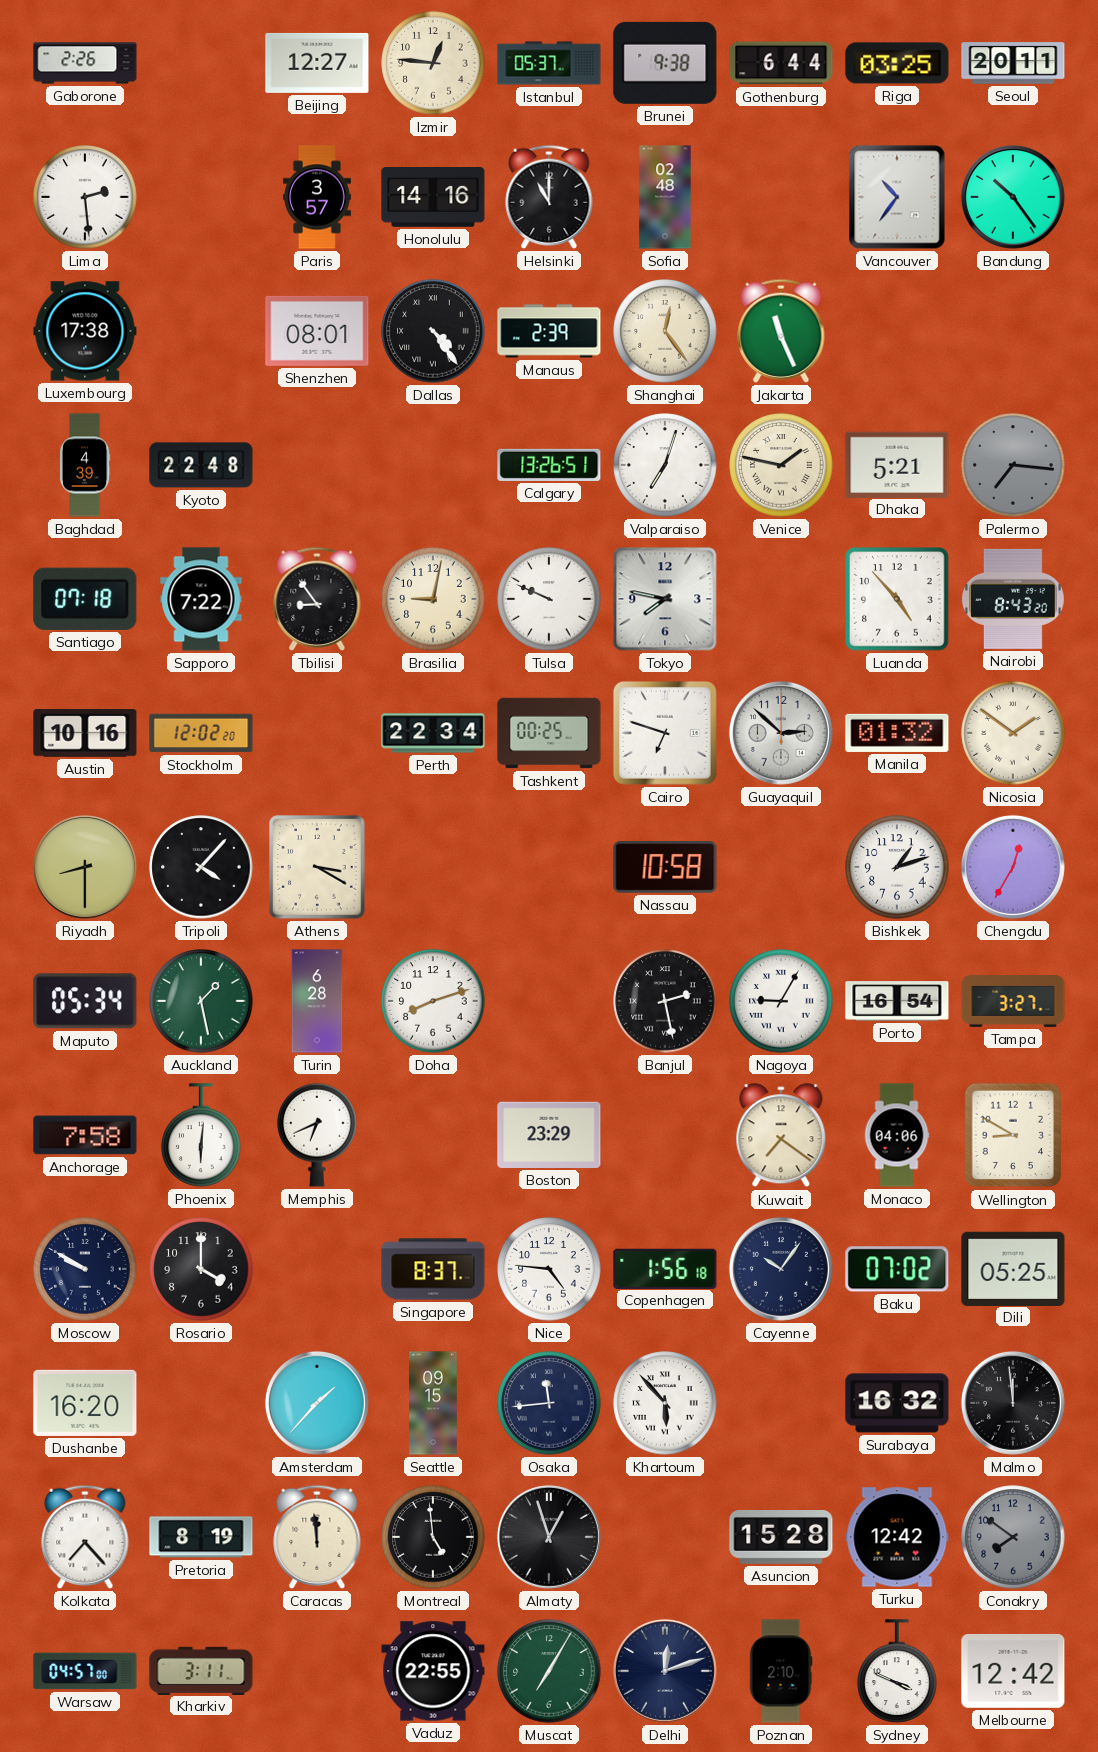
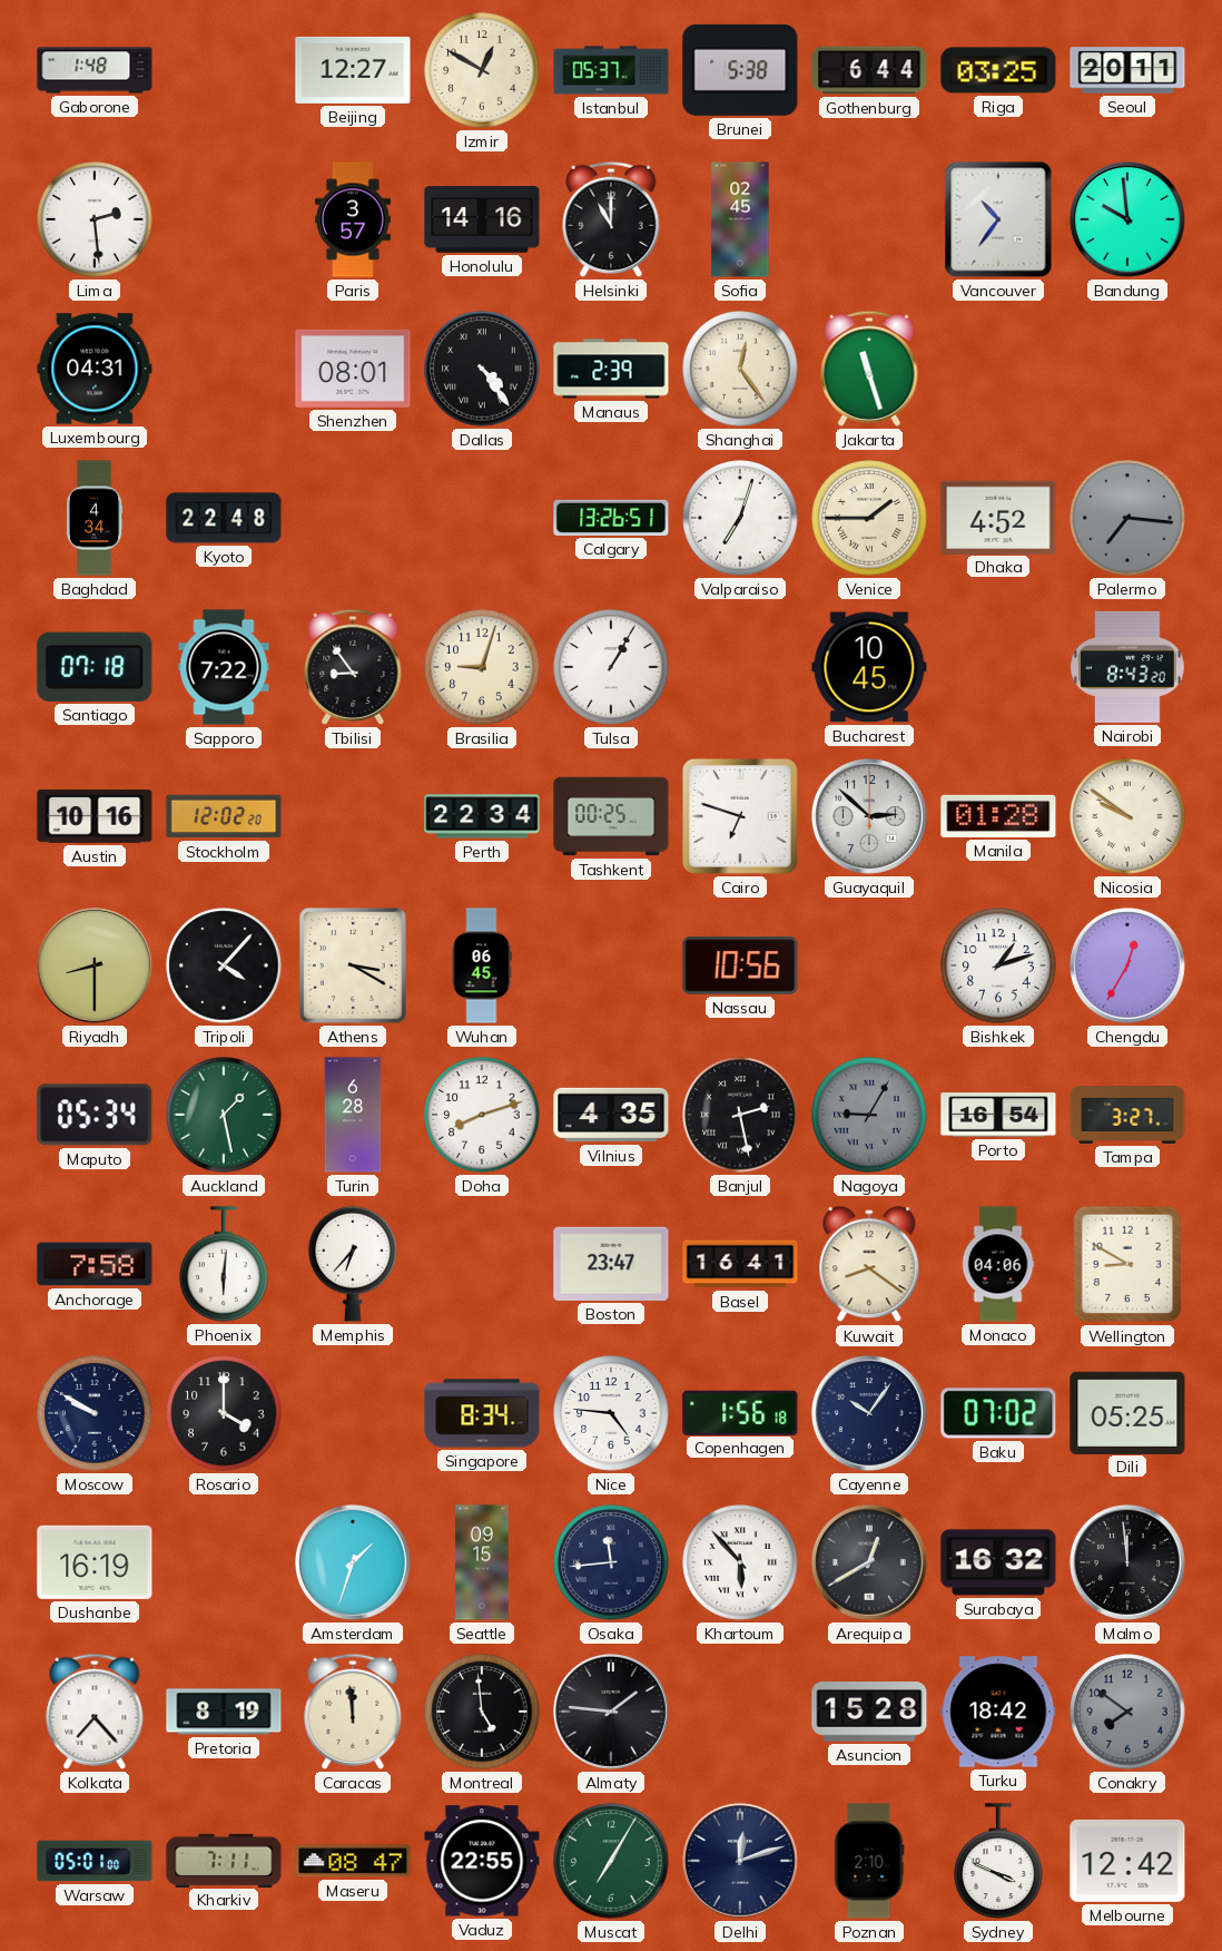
Gaborone: 2:26 -> 1:48
Izmir: 12:46 -> 12:50
Brunei: 9:38 -> 5:38
Sofia: 02:48 -> 02:45
Bandung: 10:24 -> 9:59
Luxembourg: 17:38 -> 04:31
Jakarta: 11:26 -> 11:27
Baghdad: 4:39 -> 4:34
Venice: 1:47 -> 1:45
Dhaka: 5:21 -> 4:52
Brasilia: 9:02 -> 9:03
Tulsa: 9:49 -> 1:05
Tokyo: 7:47 -> none
Bucharest: none -> 10:45
Luanda: 4:53 -> none
Manila: 01:32 -> 01:28
Nicosia: 1:51 -> 9:51
Wuhan: none -> 06:45
Nassau: 10:58 -> 10:56
Vilnius: none -> 4:35
Nagoya dial: white -> grey
Memphis: 6:41 -> 6:37
Boston: 23:29 -> 23:47
Basel: none -> 16:41
Kuwait: 7:21 -> 8:21
Singapore: 8:37 -> 8:34
Dushanbe: 16:20 -> 16:19
Amsterdam: 1:37 -> 1:33
Arequipa: none -> 12:40
Almaty: 12:57 -> 1:46
Turku: 12:42 -> 18:42
Warsaw: 04:57 -> 05:01
Kharkiv: 3:11 -> 7:11
Maseru: none -> 08:47
